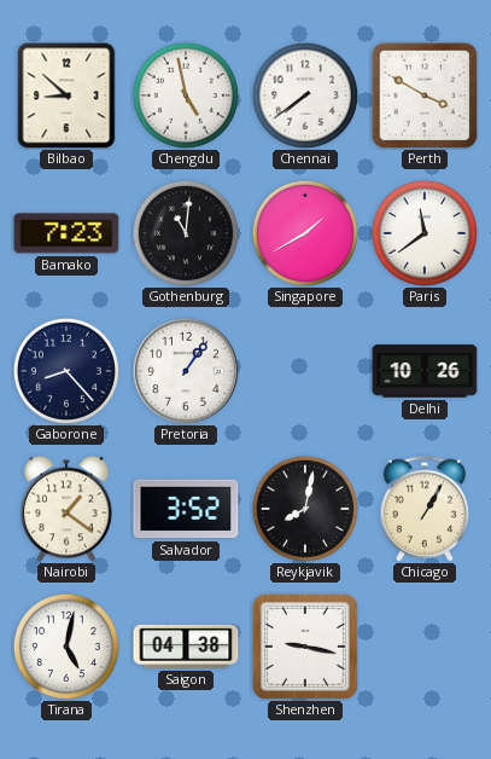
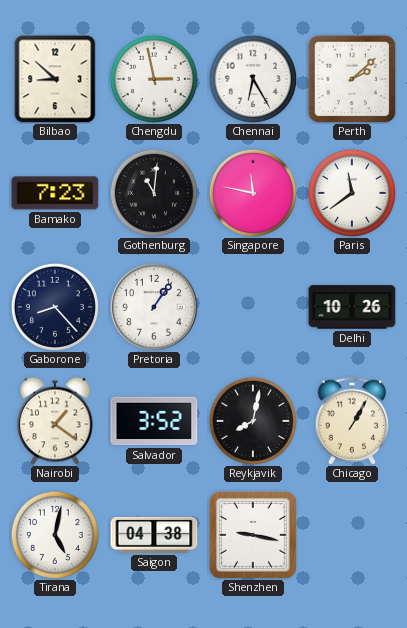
Chengdu: 4:58 -> 2:58
Chennai: 7:39 -> 6:25
Perth: 3:50 -> 2:08
Singapore: 1:40 -> 11:47
